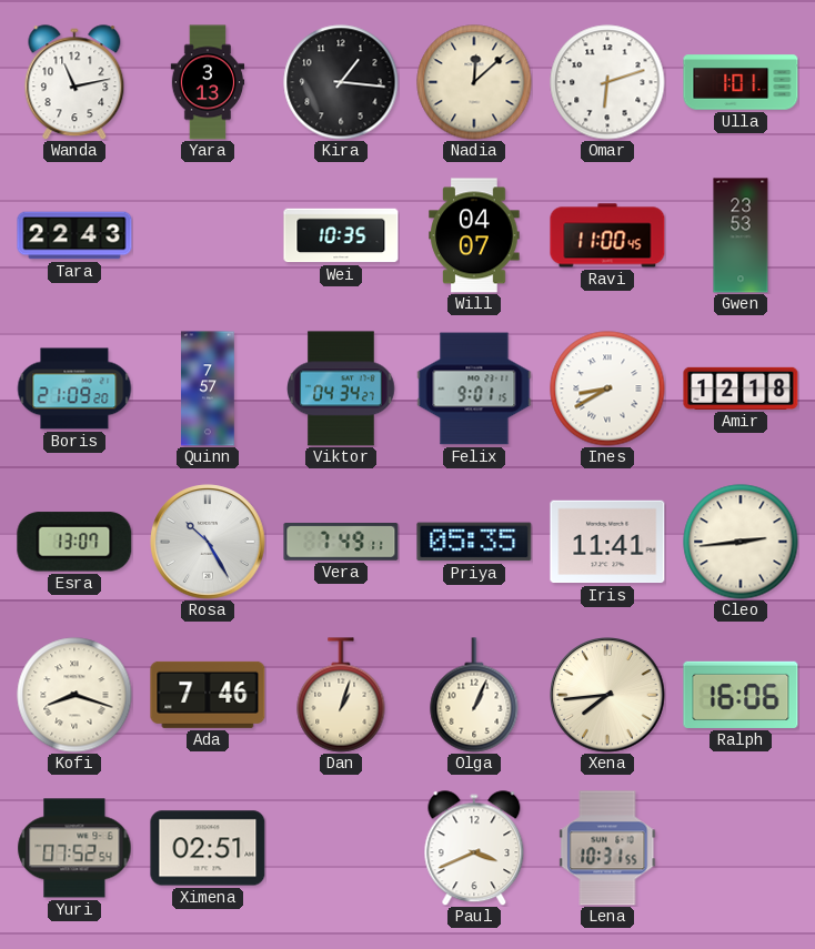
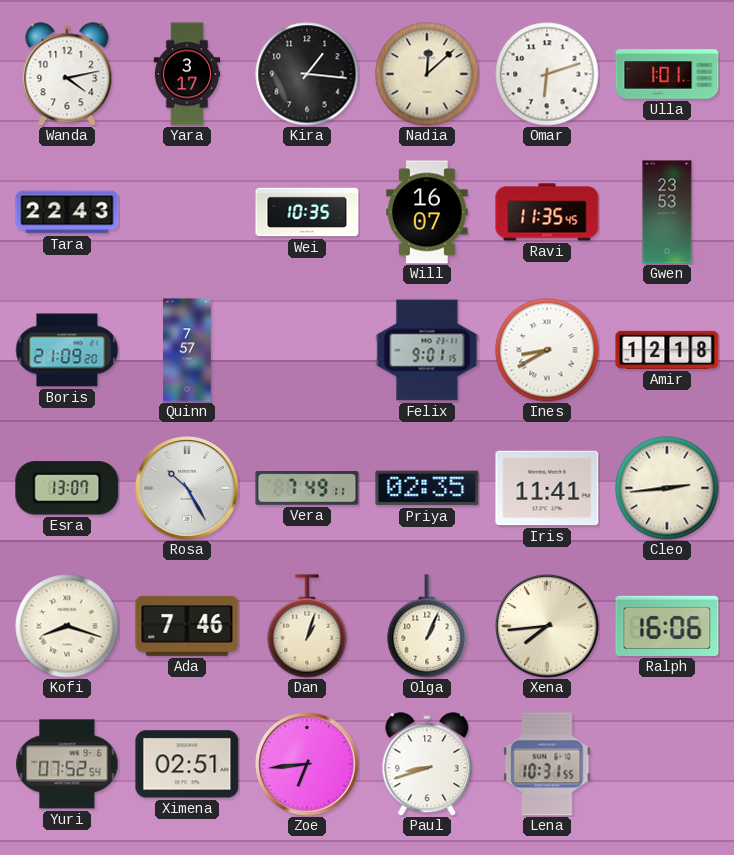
Wanda: 11:13 -> 4:13
Yara: 3:13 -> 3:17
Will: 04:07 -> 16:07
Ravi: 11:00 -> 11:35
Viktor: 04:34 -> none
Priya: 05:35 -> 02:35
Zoe: none -> 6:44
Paul: 3:41 -> 8:42
